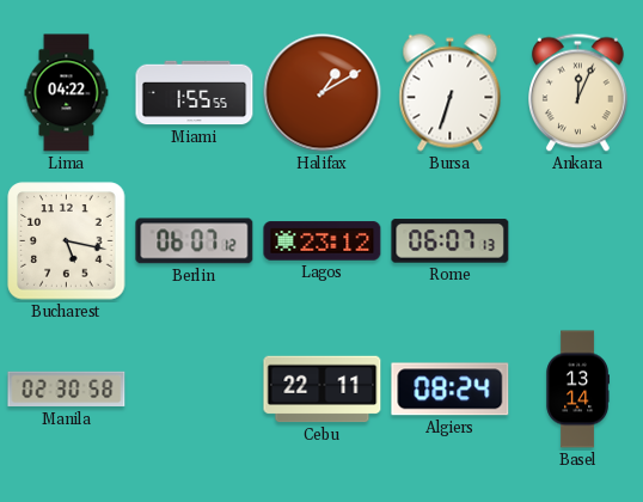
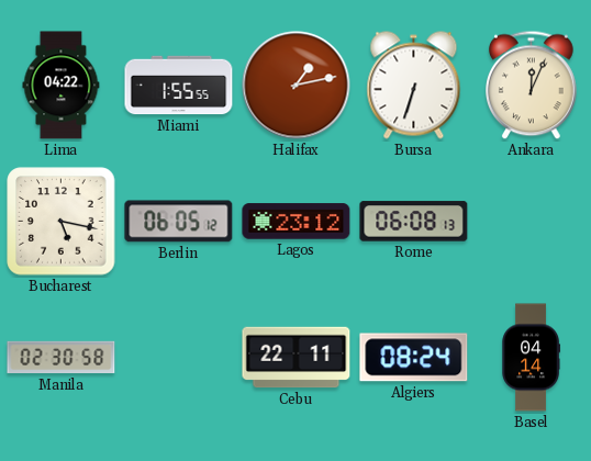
Halifax: 1:10 -> 1:13
Berlin: 06:07 -> 06:05
Rome: 06:07 -> 06:08
Basel: 13:14 -> 04:14
